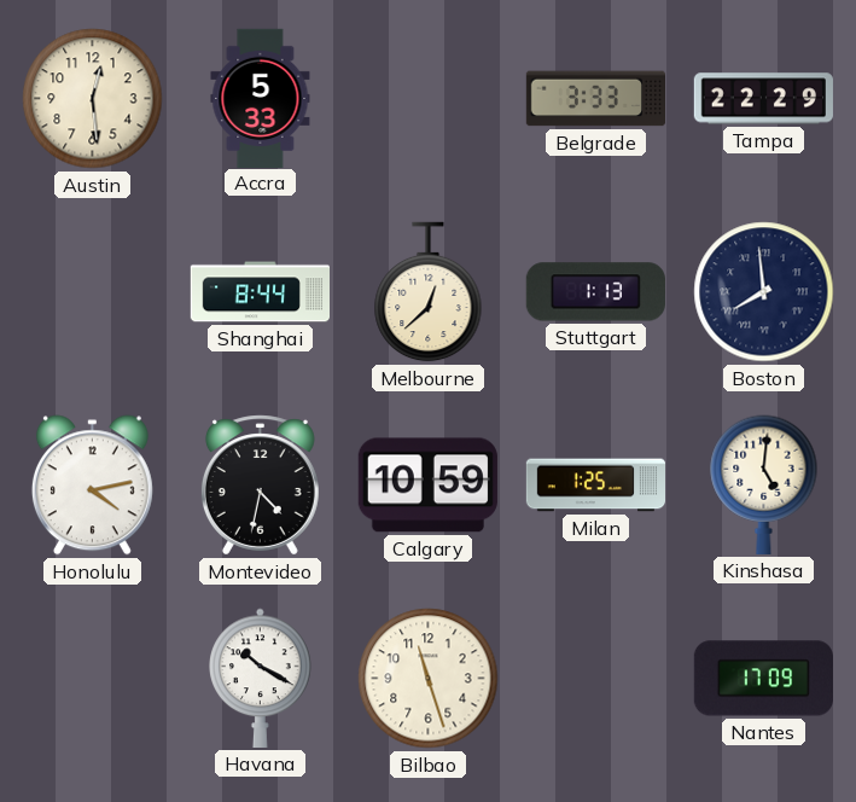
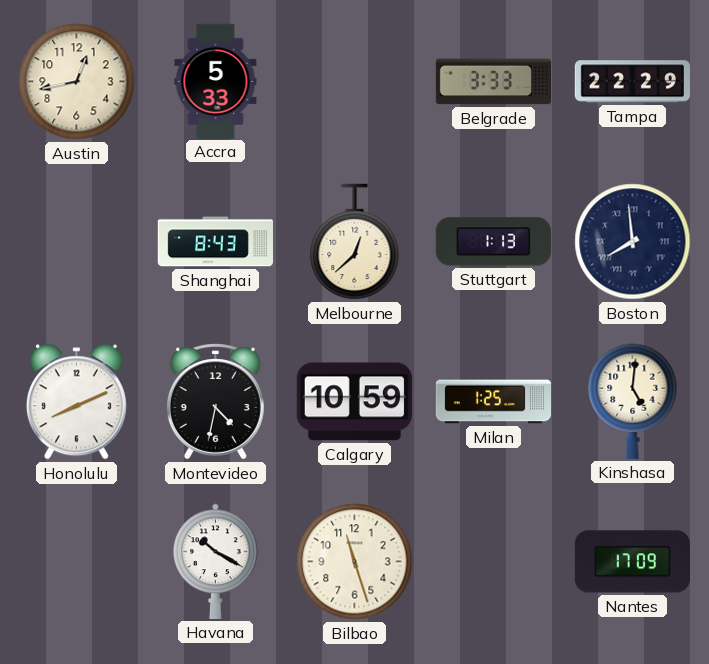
Austin: 12:29 -> 12:43
Shanghai: 8:44 -> 8:43
Honolulu: 4:13 -> 8:11
